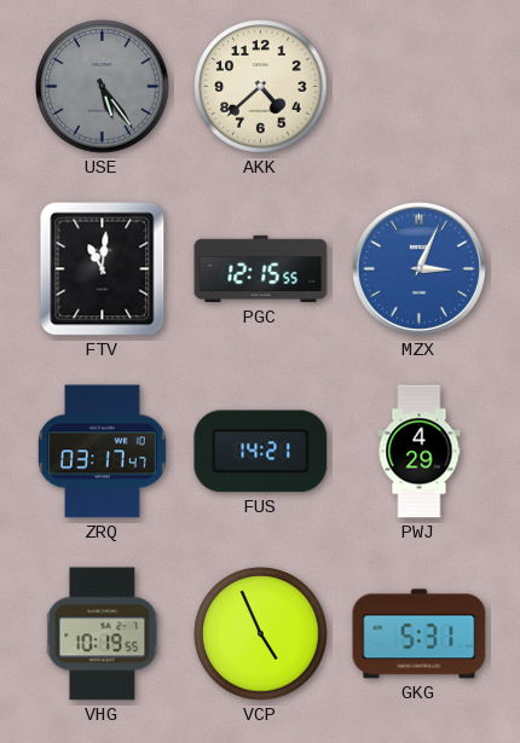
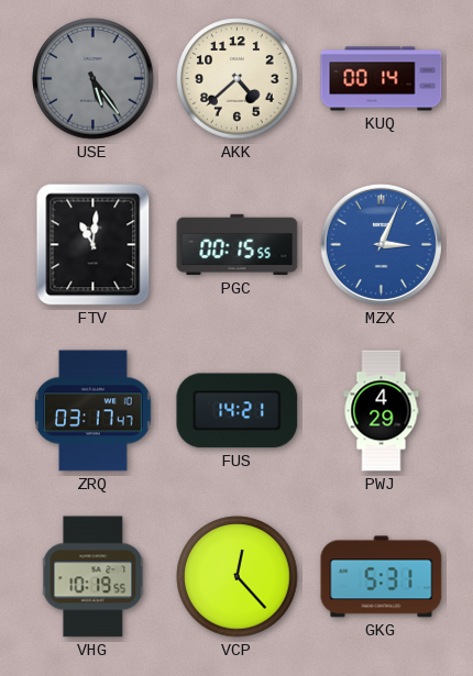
KUQ: none -> 00:14
PGC: 12:15 -> 00:15
VCP: 4:56 -> 12:23
